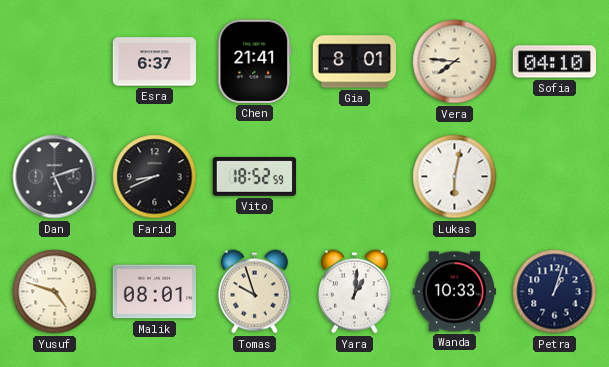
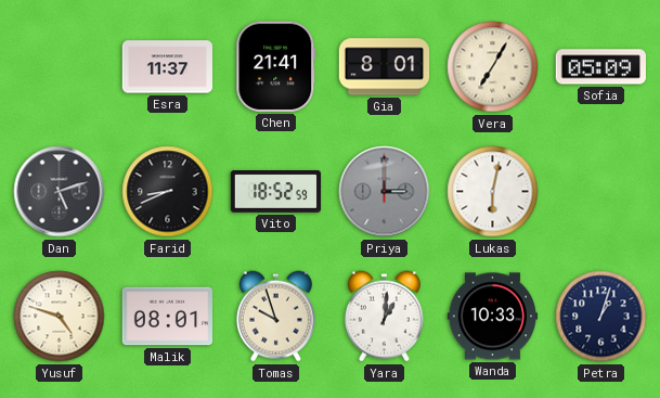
Esra: 6:37 -> 11:37
Vera: 7:46 -> 7:05
Sofia: 04:10 -> 05:09
Priya: none -> 3:00
